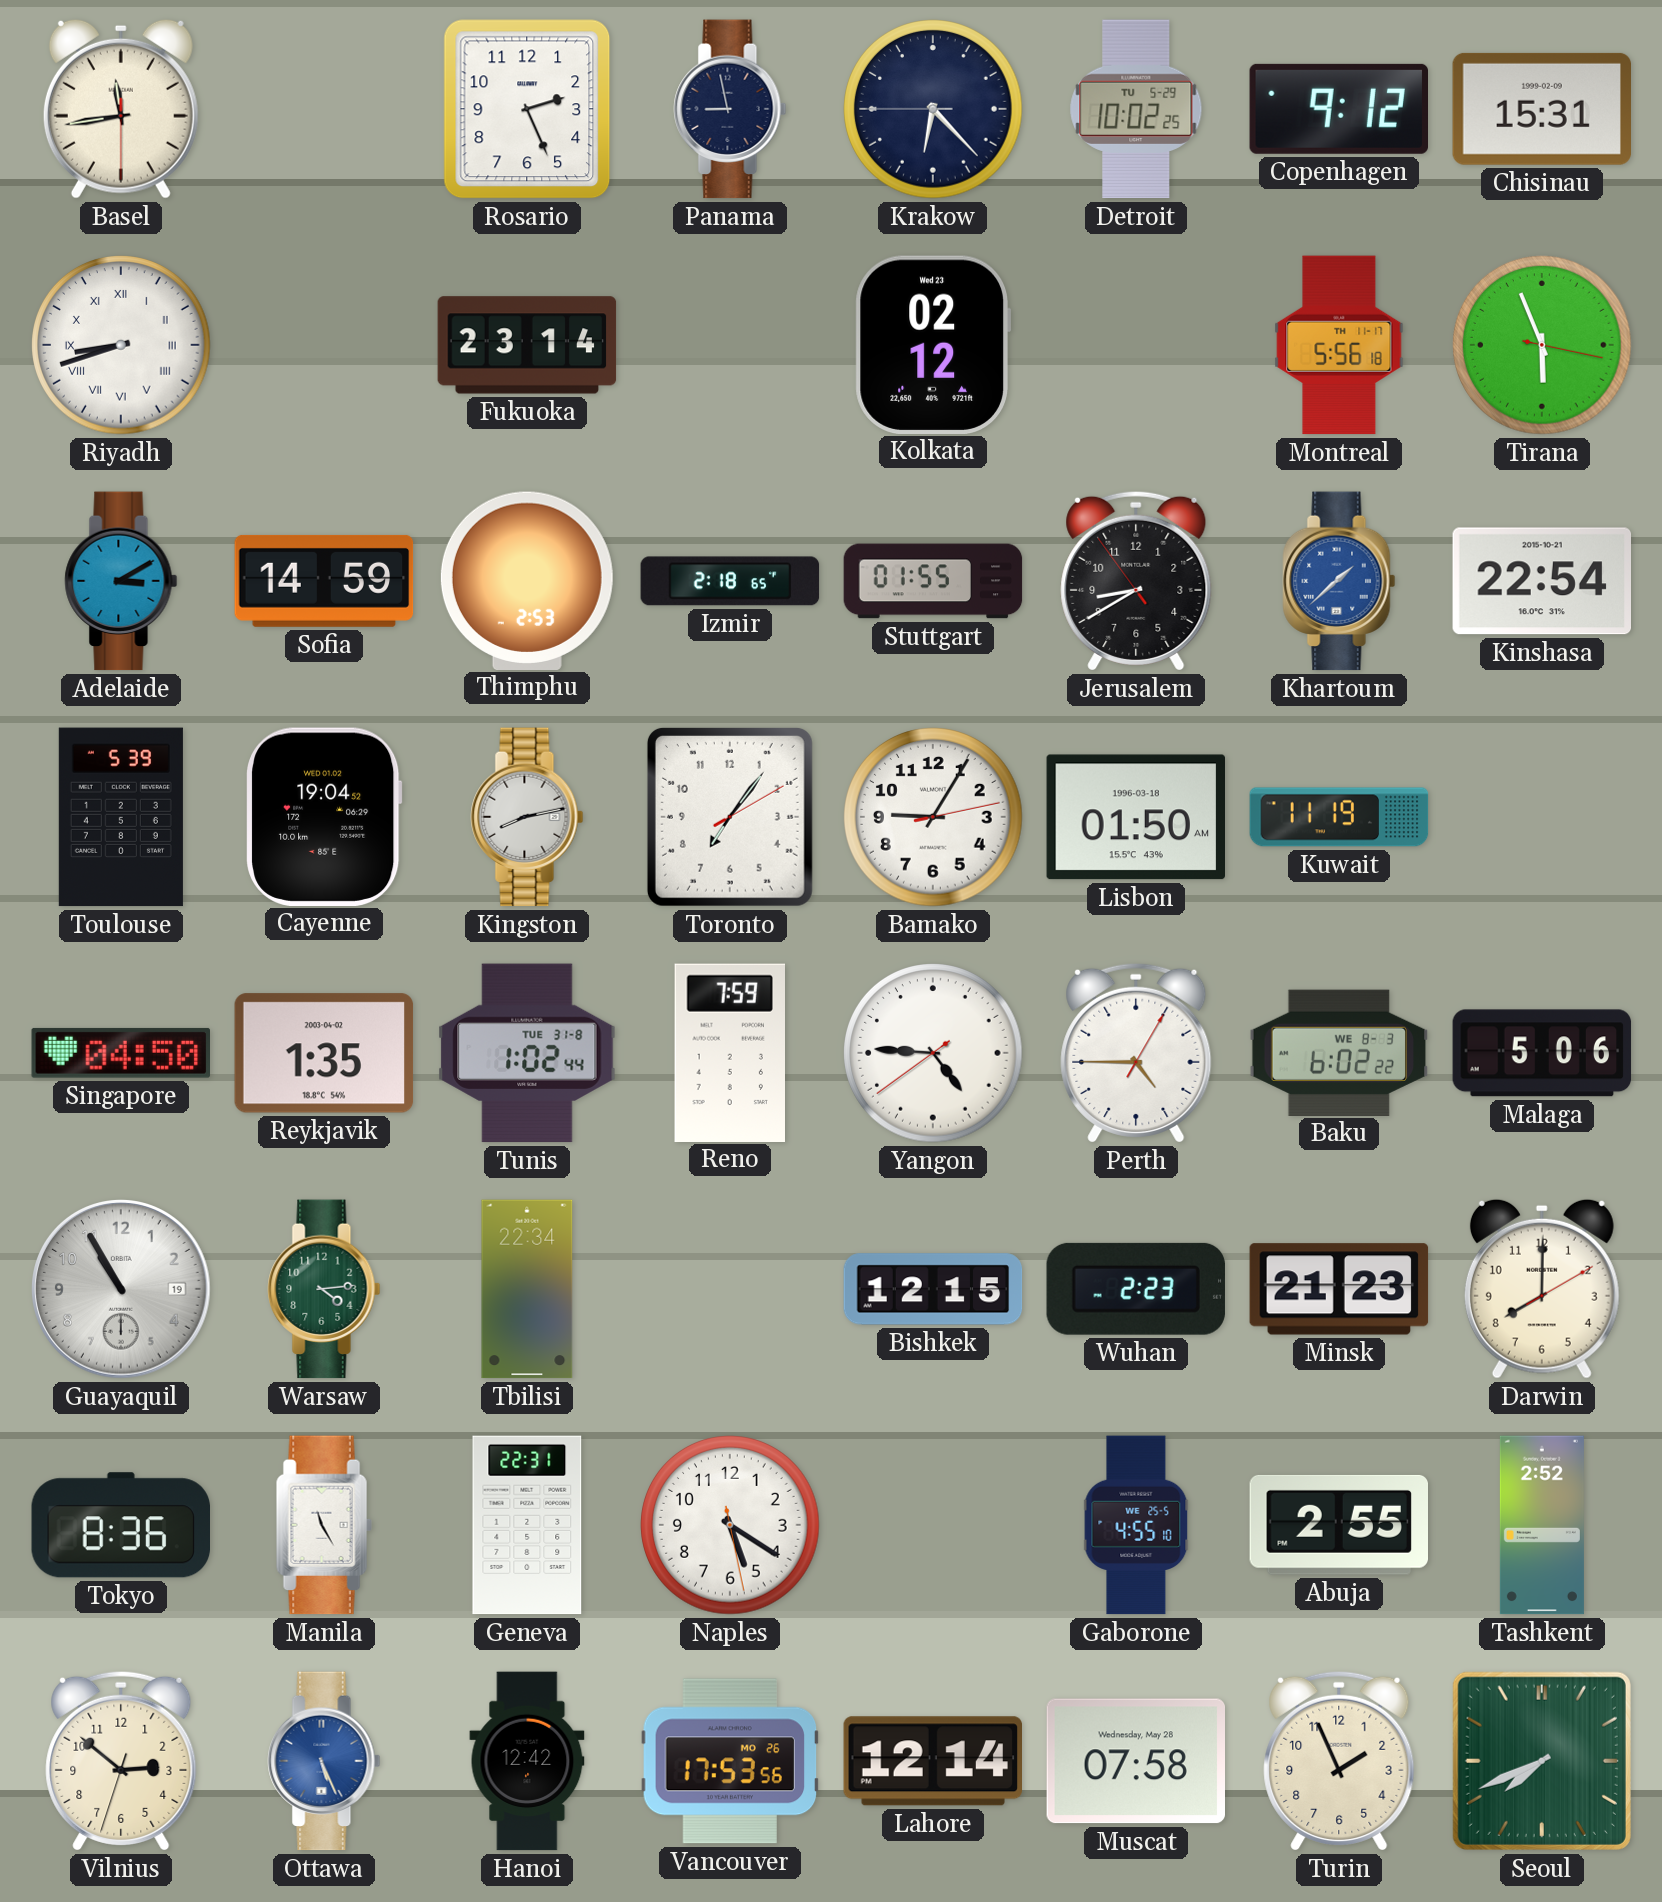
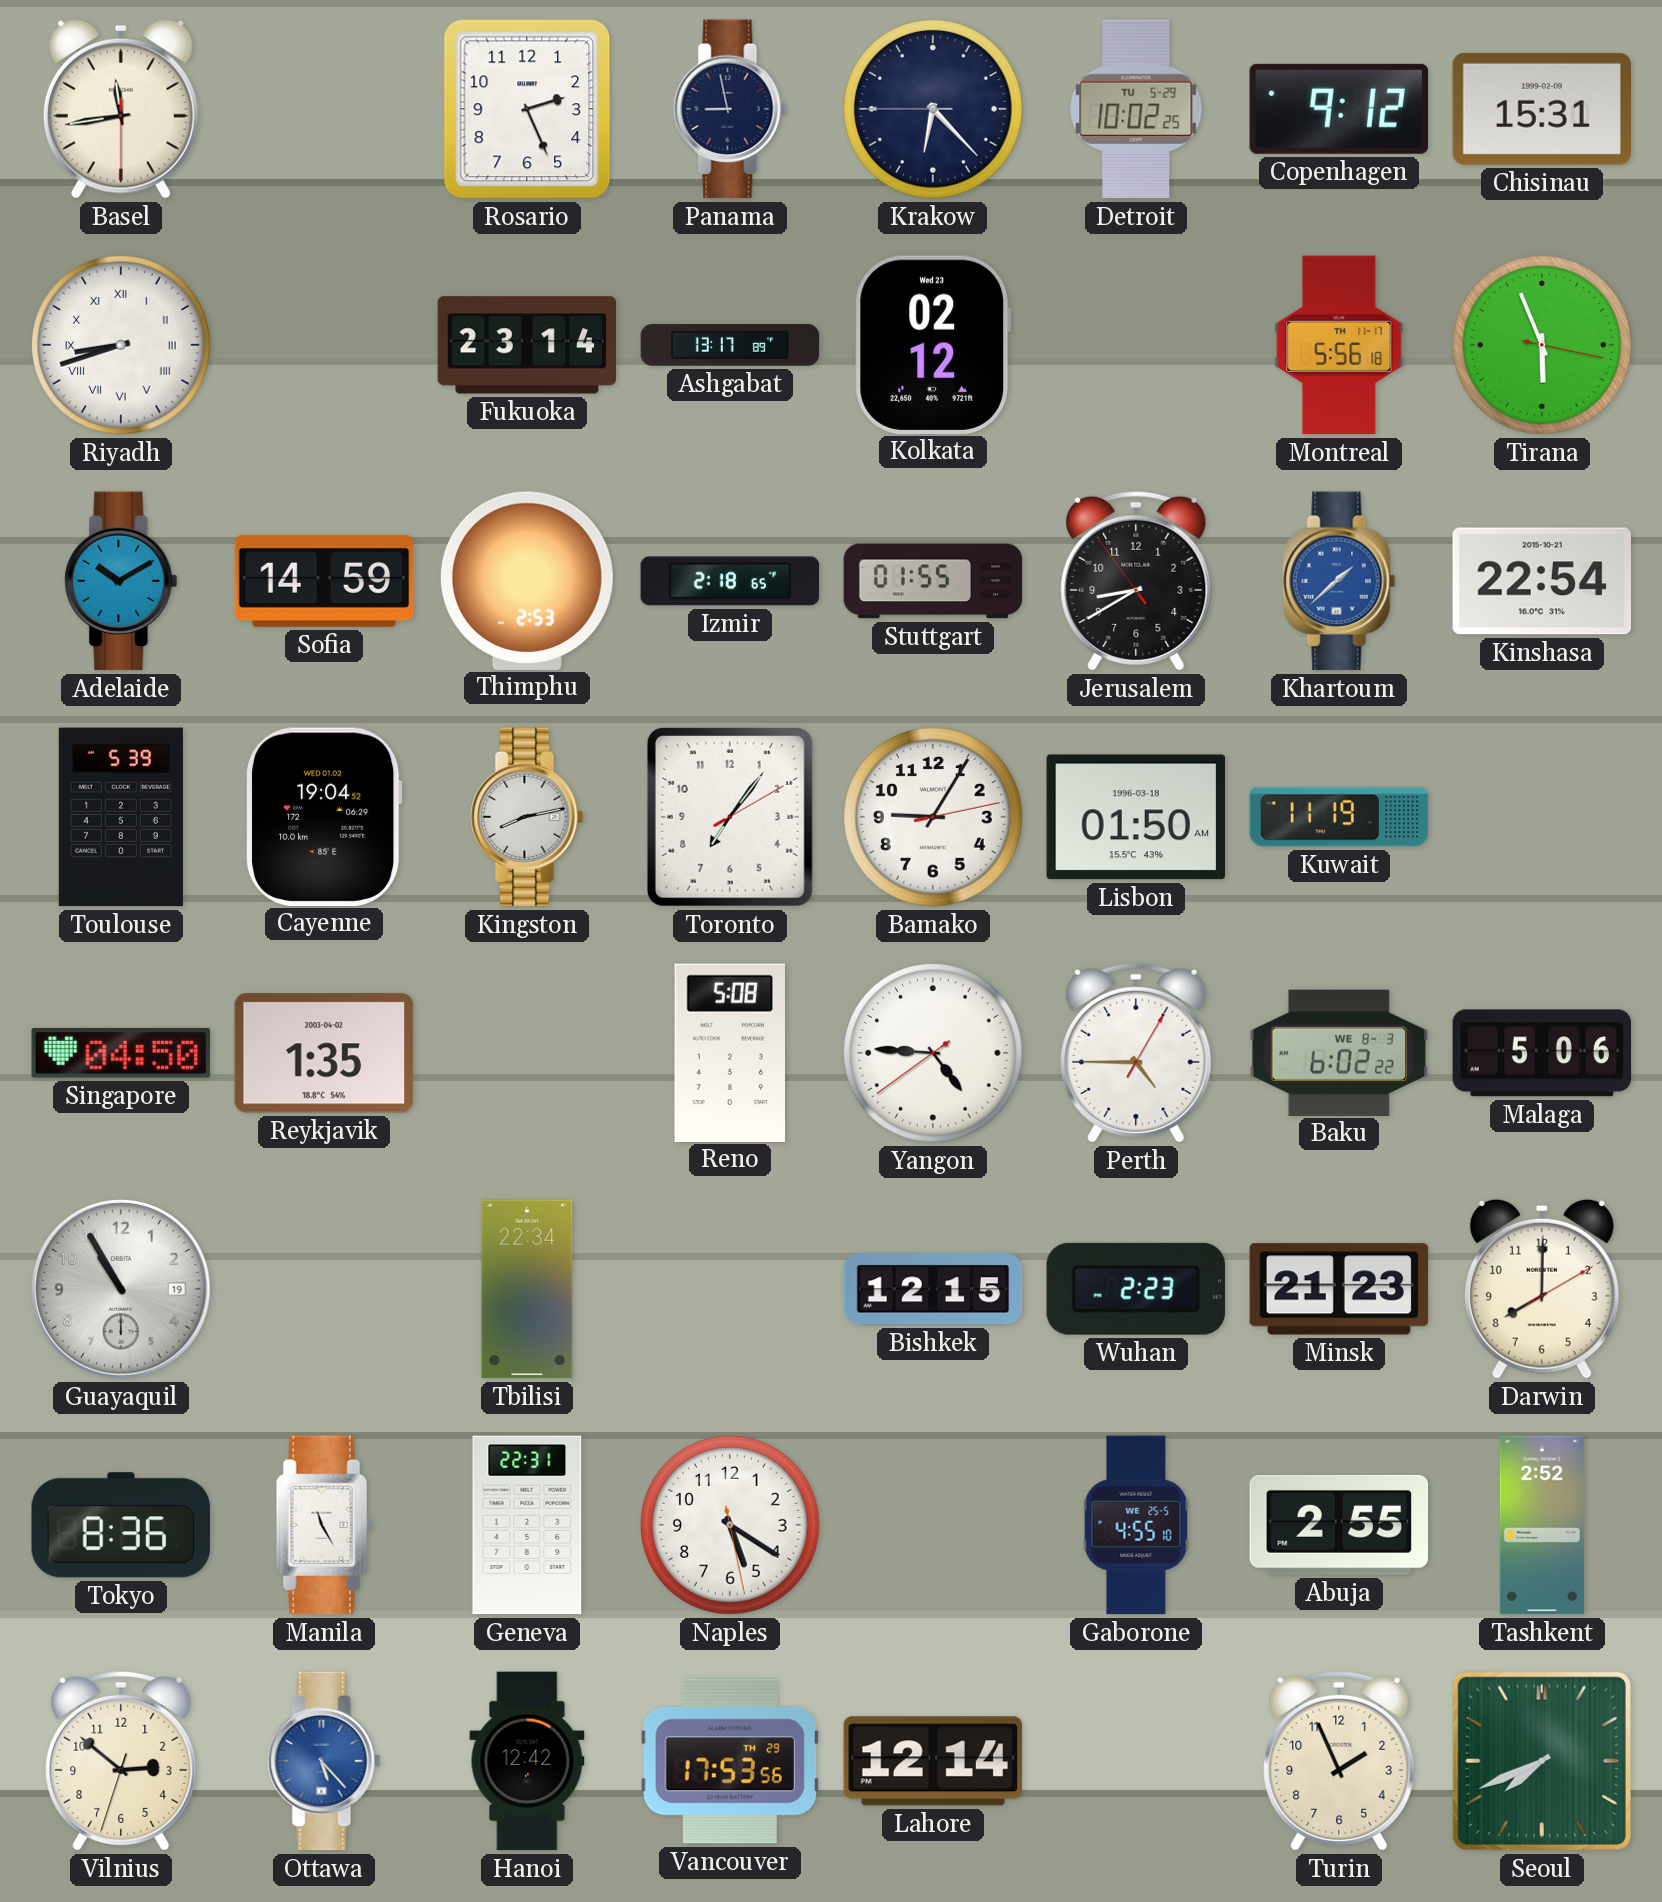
Ashgabat: none -> 13:17
Adelaide: 3:10 -> 10:10
Tunis: 1:02 -> none
Reno: 7:59 -> 5:08
Warsaw: 4:14 -> none
Ottawa: 5:26 -> 5:23
Vancouver date: MO 26 -> TH 29
Muscat: 07:58 -> none
